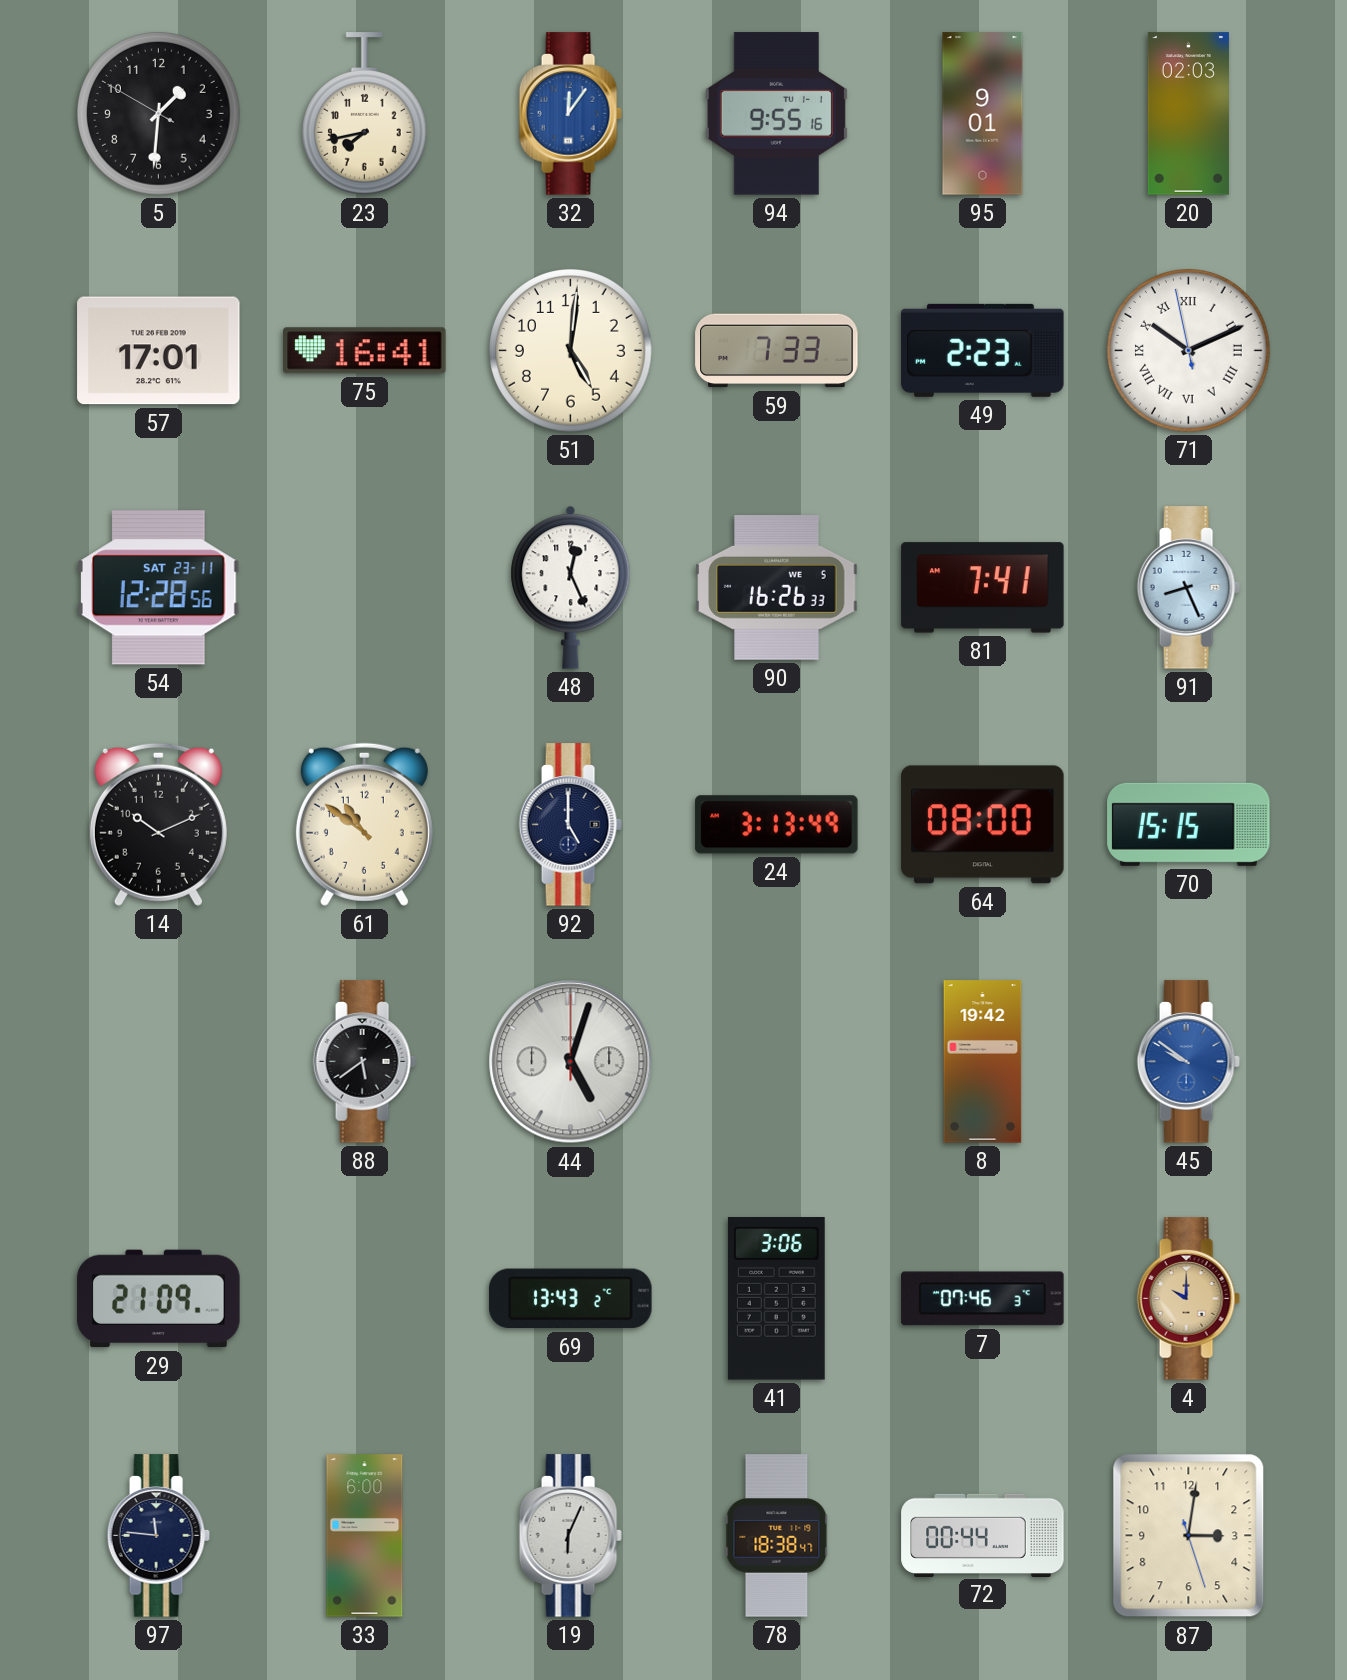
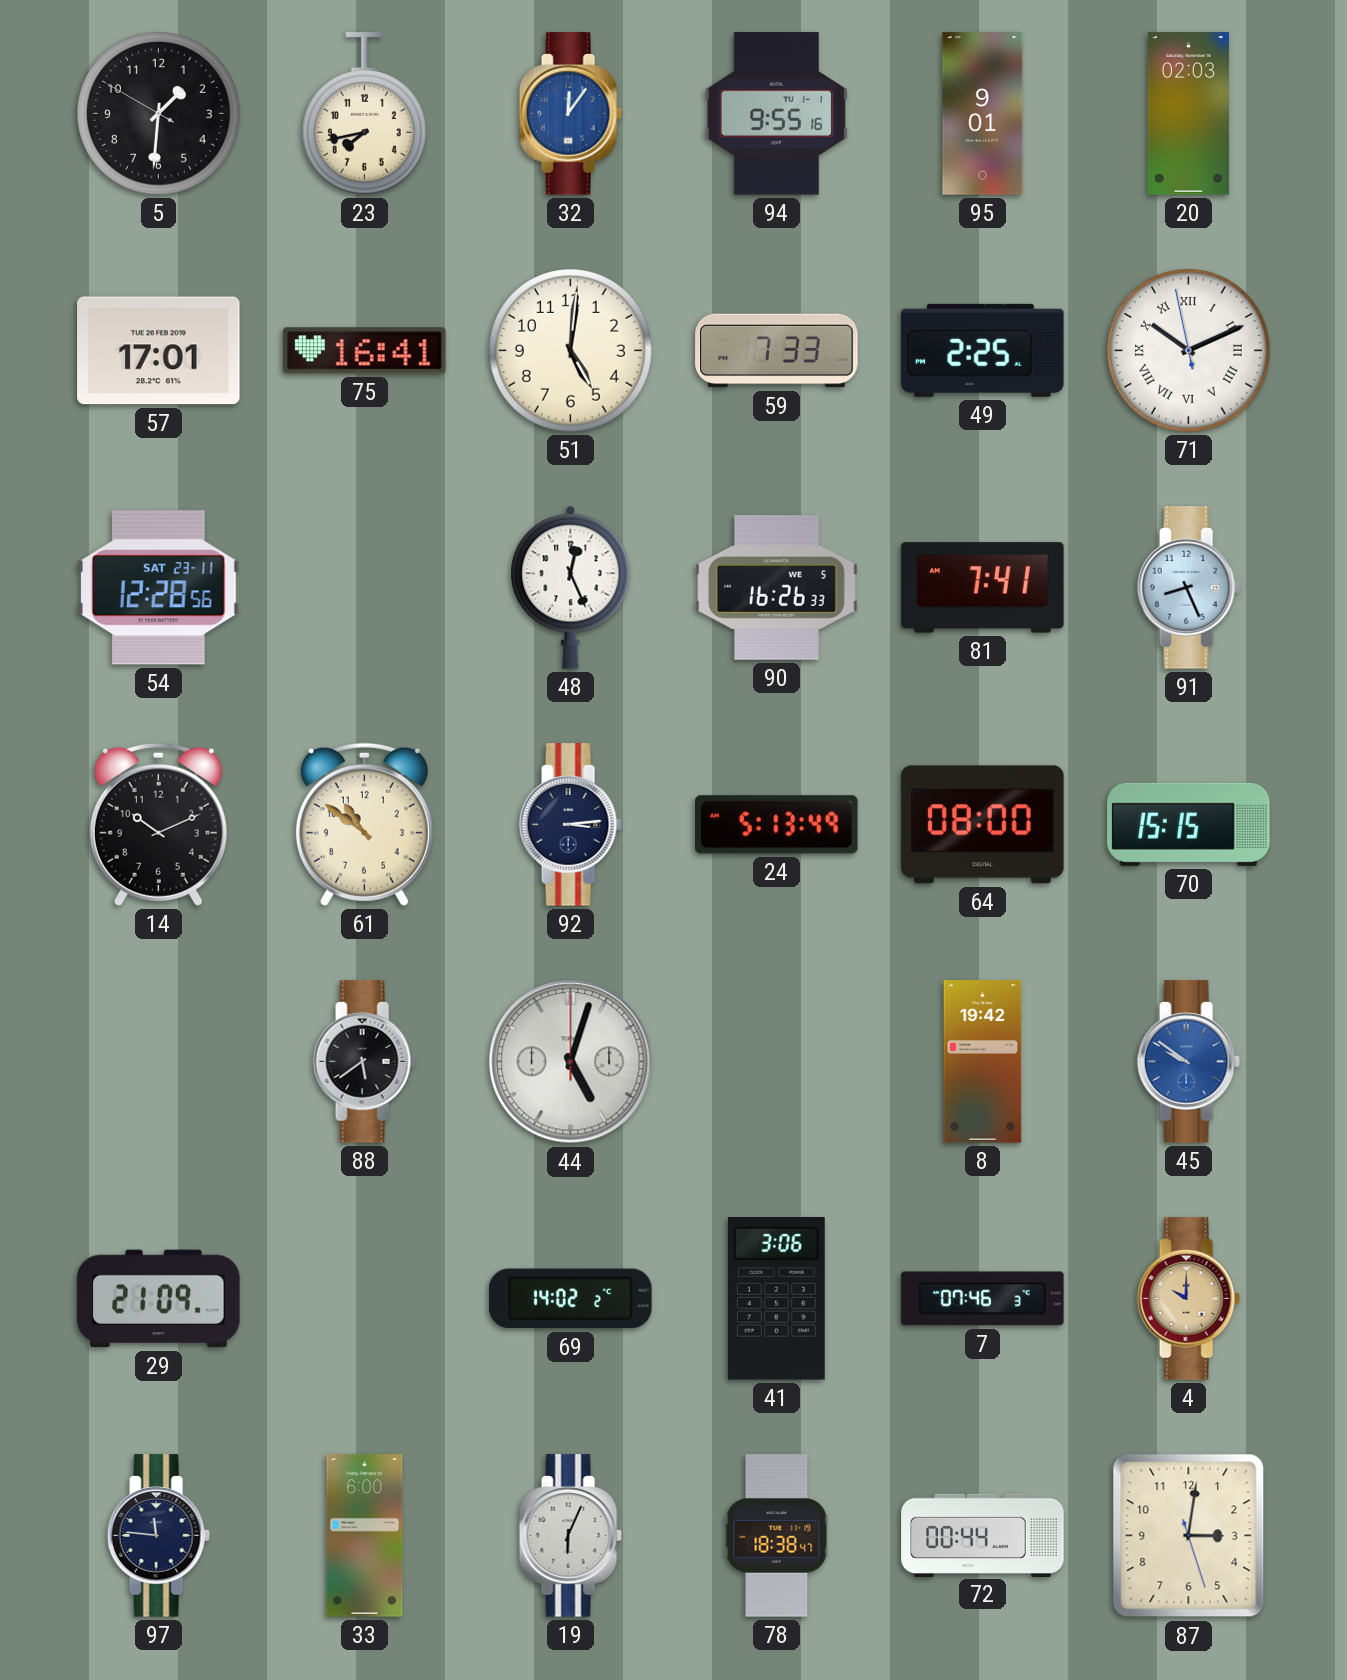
49: 2:23 -> 2:25
92: 5:00 -> 3:14
24: 3:13 -> 5:13
69: 13:43 -> 14:02
